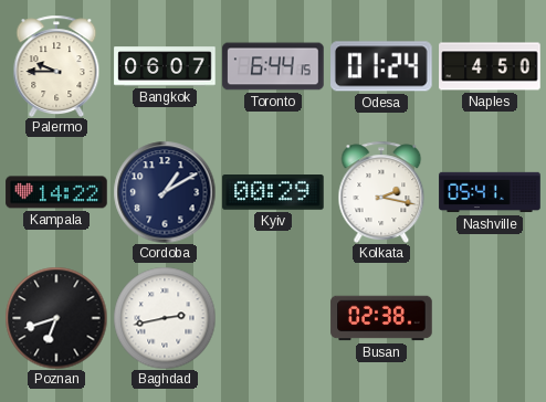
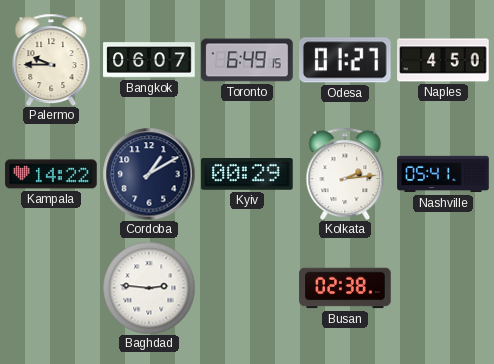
Toronto: 6:44 -> 6:49
Odesa: 01:24 -> 01:27
Kolkata: 2:17 -> 2:14
Poznan: 6:42 -> none
Baghdad: 2:43 -> 2:46
